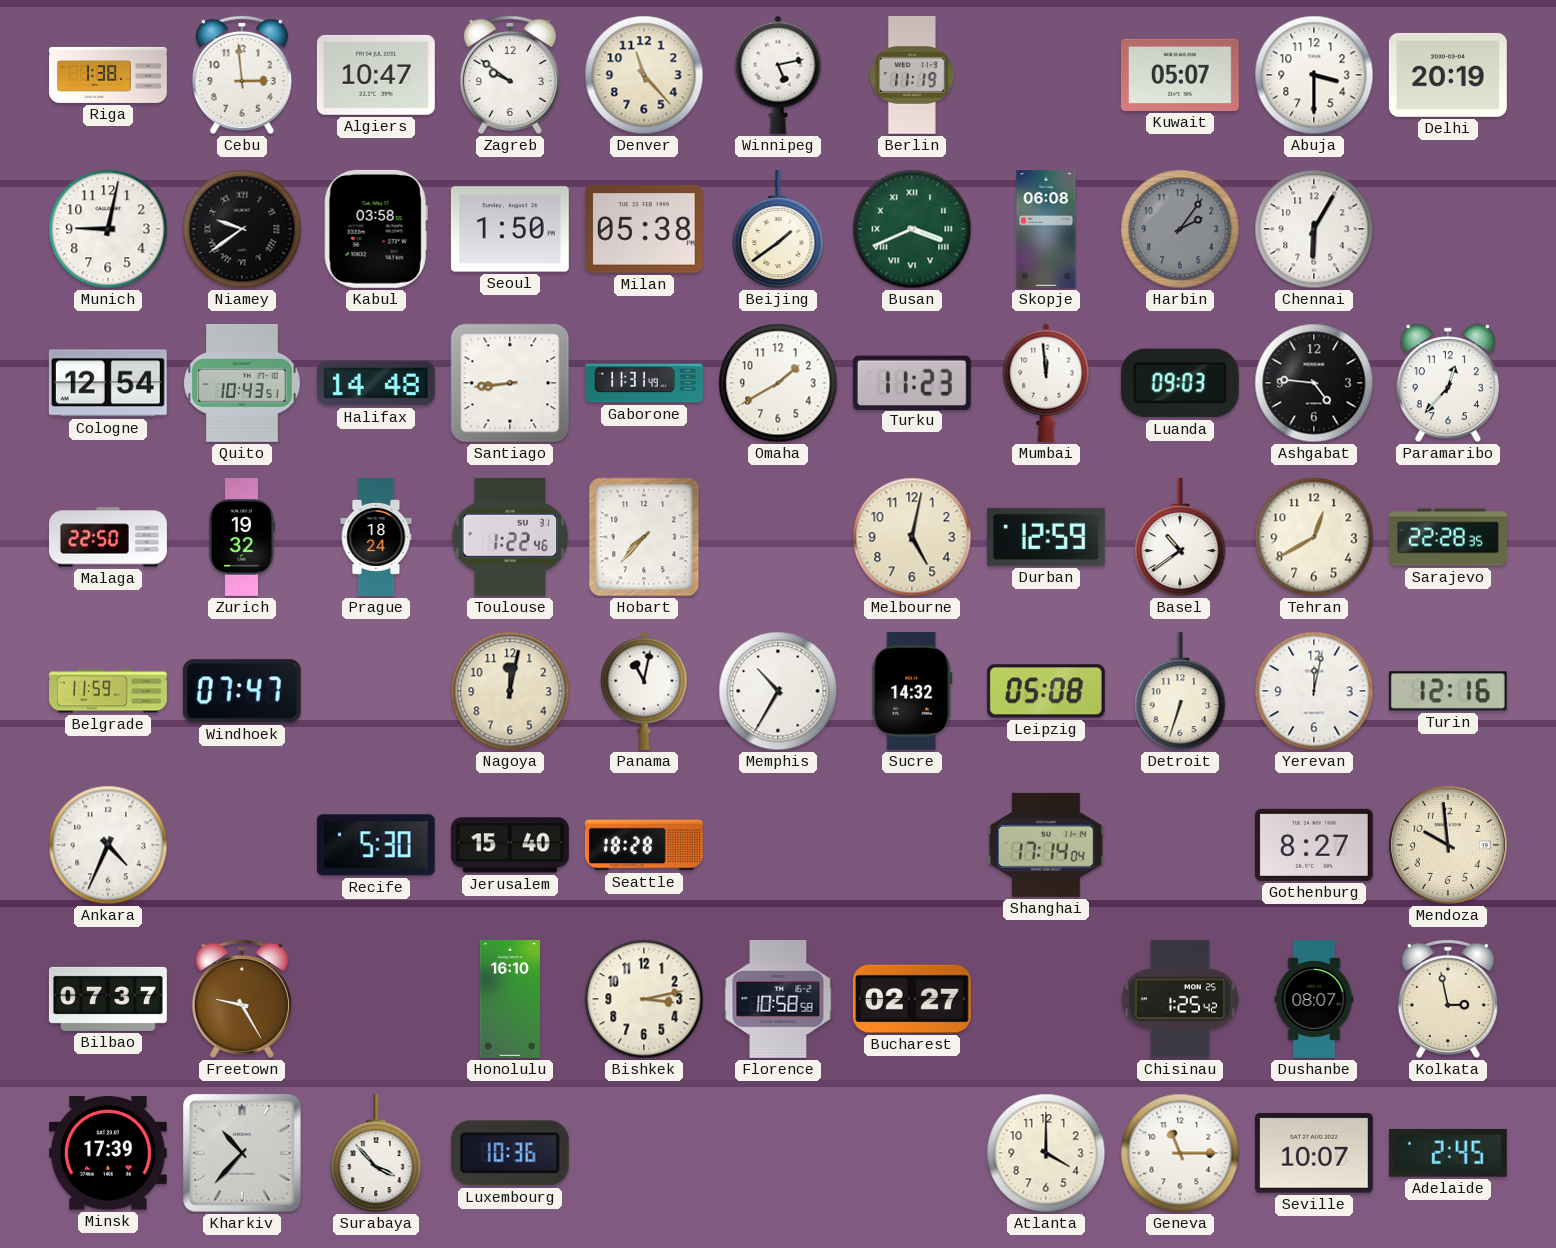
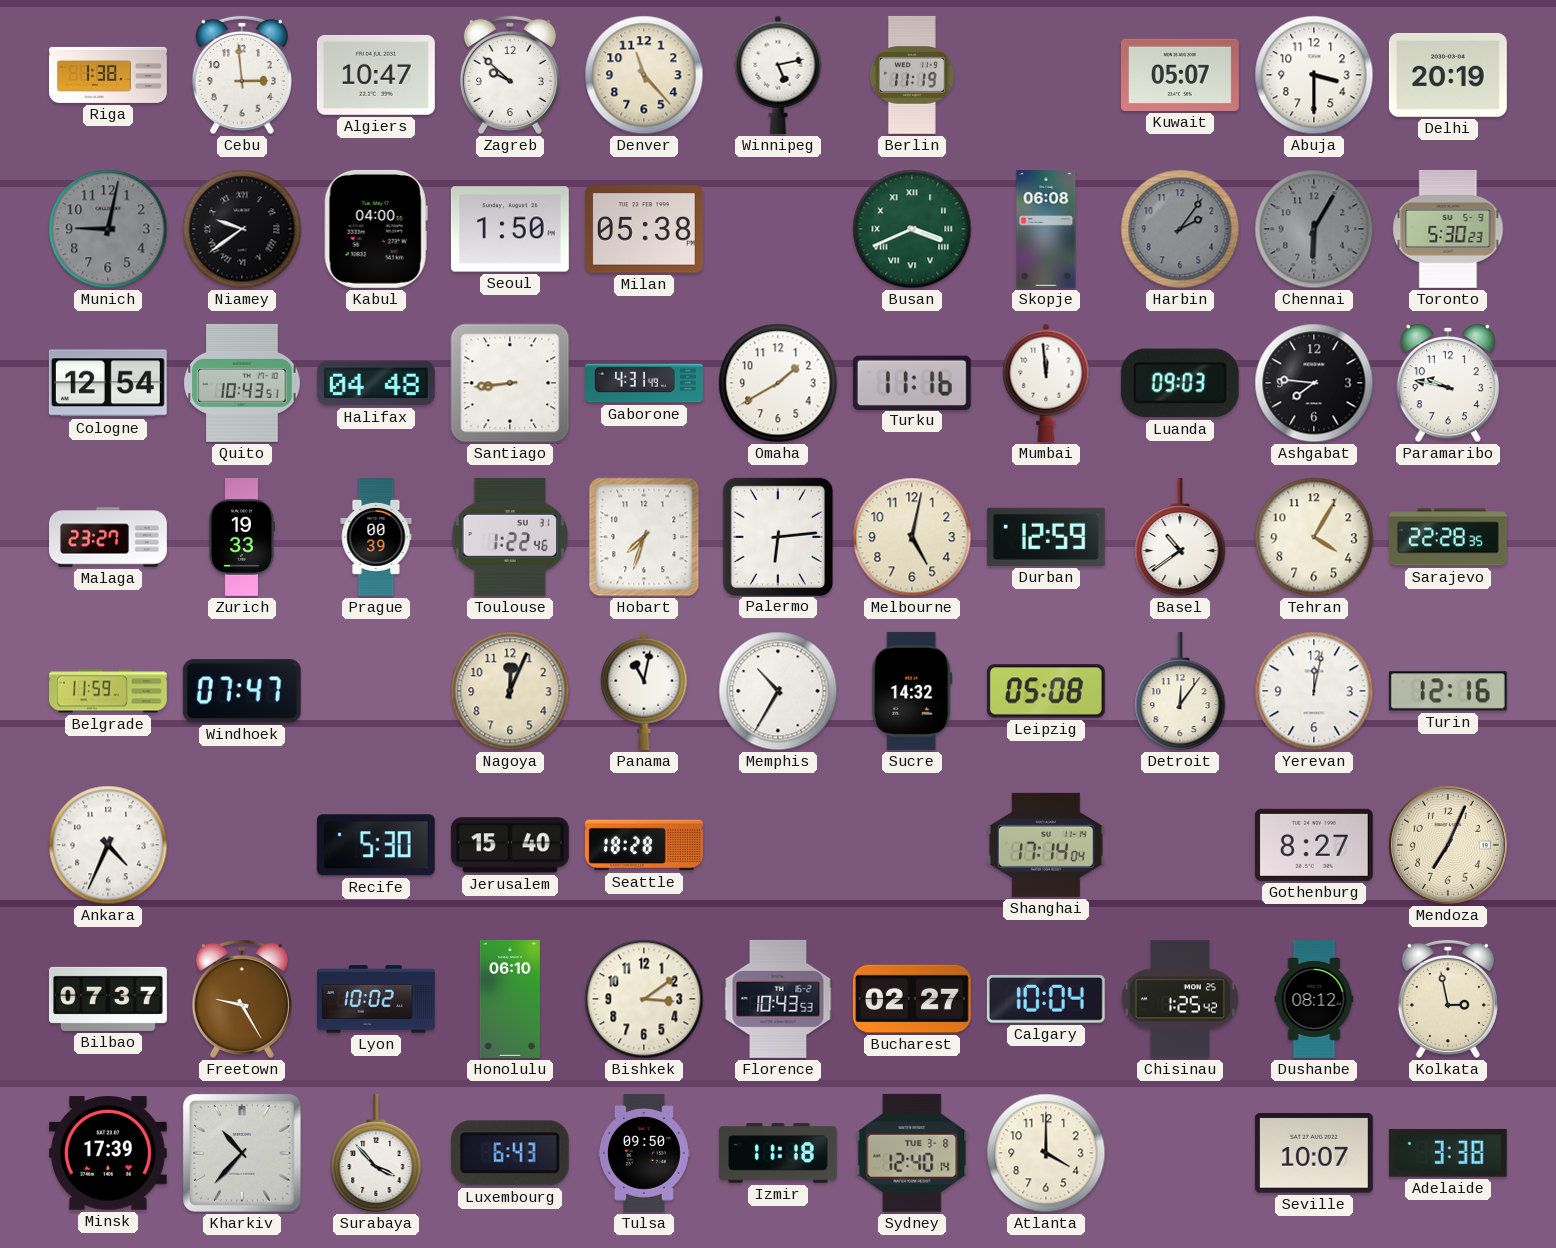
Zagreb: 9:51 -> 9:52
Munich dial: white -> grey
Kabul: 03:58 -> 04:00
Beijing: 1:39 -> none
Chennai dial: white -> grey
Toronto: none -> 5:30
Halifax: 14:48 -> 04:48
Gaborone: 11:31 -> 4:31
Turku: 11:23 -> 11:16
Ashgabat: 4:46 -> 7:46
Paramaribo: 12:37 -> 9:47
Malaga: 22:50 -> 23:27
Zurich: 19:32 -> 19:33
Prague: 18:24 -> 00:39
Hobart: 7:37 -> 7:33
Palermo: none -> 6:14
Tehran: 12:40 -> 4:05
Nagoya: 12:02 -> 12:04
Detroit: 6:33 -> 12:06
Mendoza: 9:59 -> 7:04
Lyon: none -> 10:02
Honolulu: 16:10 -> 06:10
Bishkek: 3:13 -> 3:09
Florence: 10:58 -> 10:43
Calgary: none -> 10:04
Dushanbe: 08:07 -> 08:12
Luxembourg: 10:36 -> 6:43
Tulsa: none -> 09:50
Izmir: none -> 11:18
Sydney: none -> 12:40
Geneva: 11:15 -> none
Adelaide: 2:45 -> 3:38
